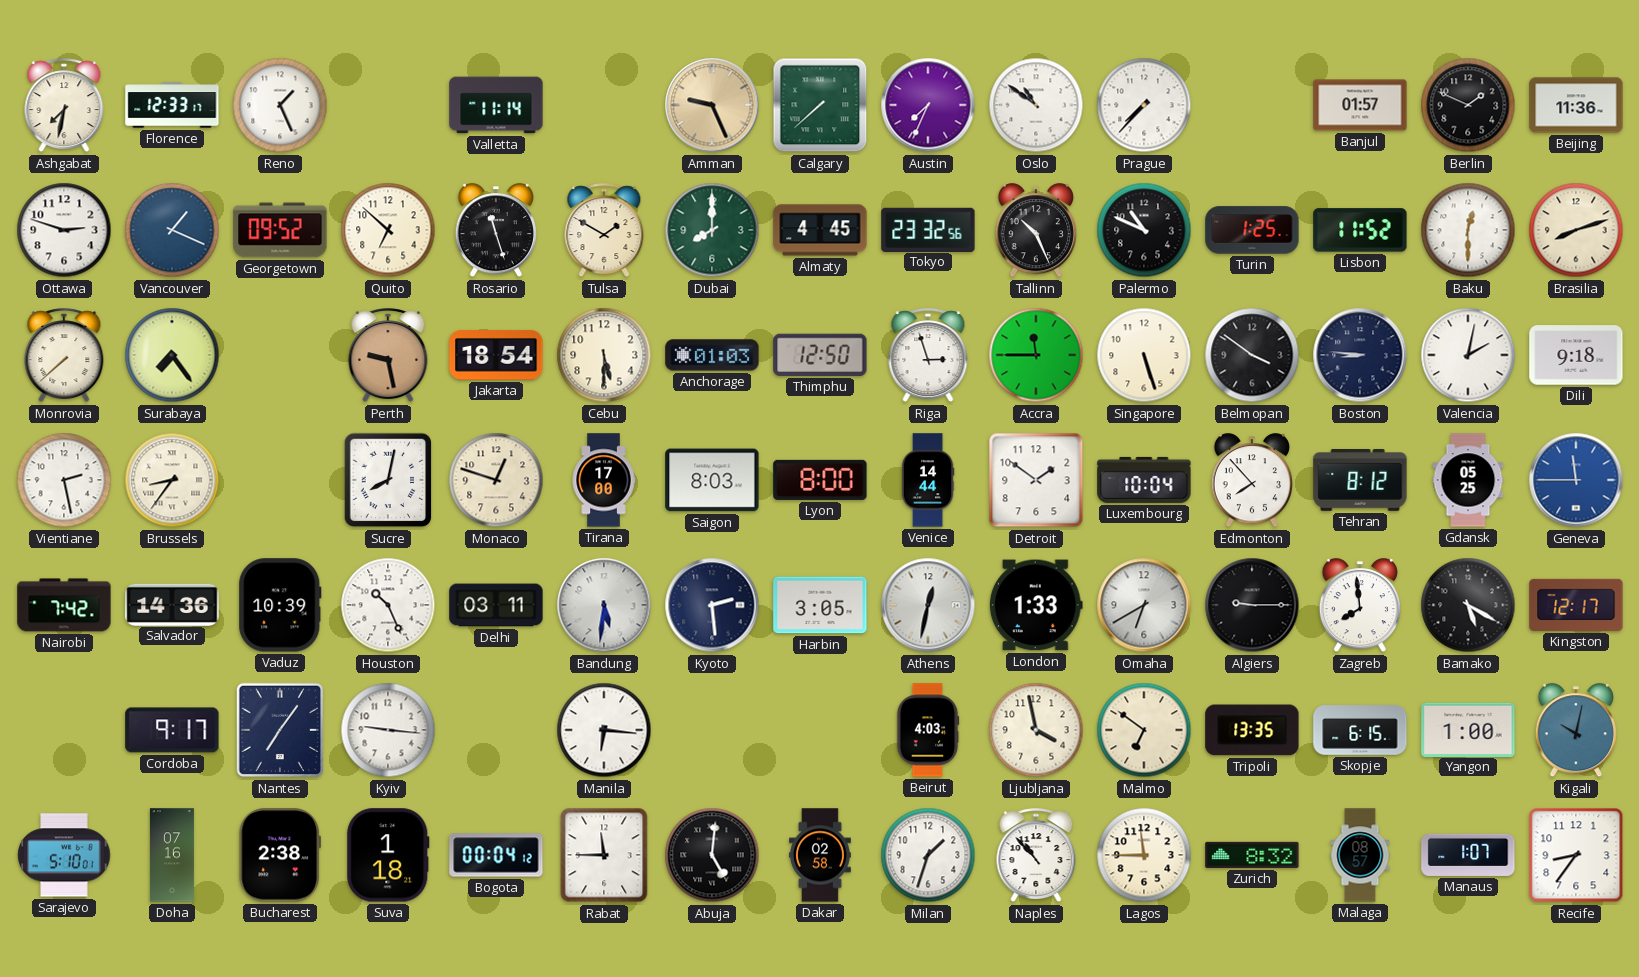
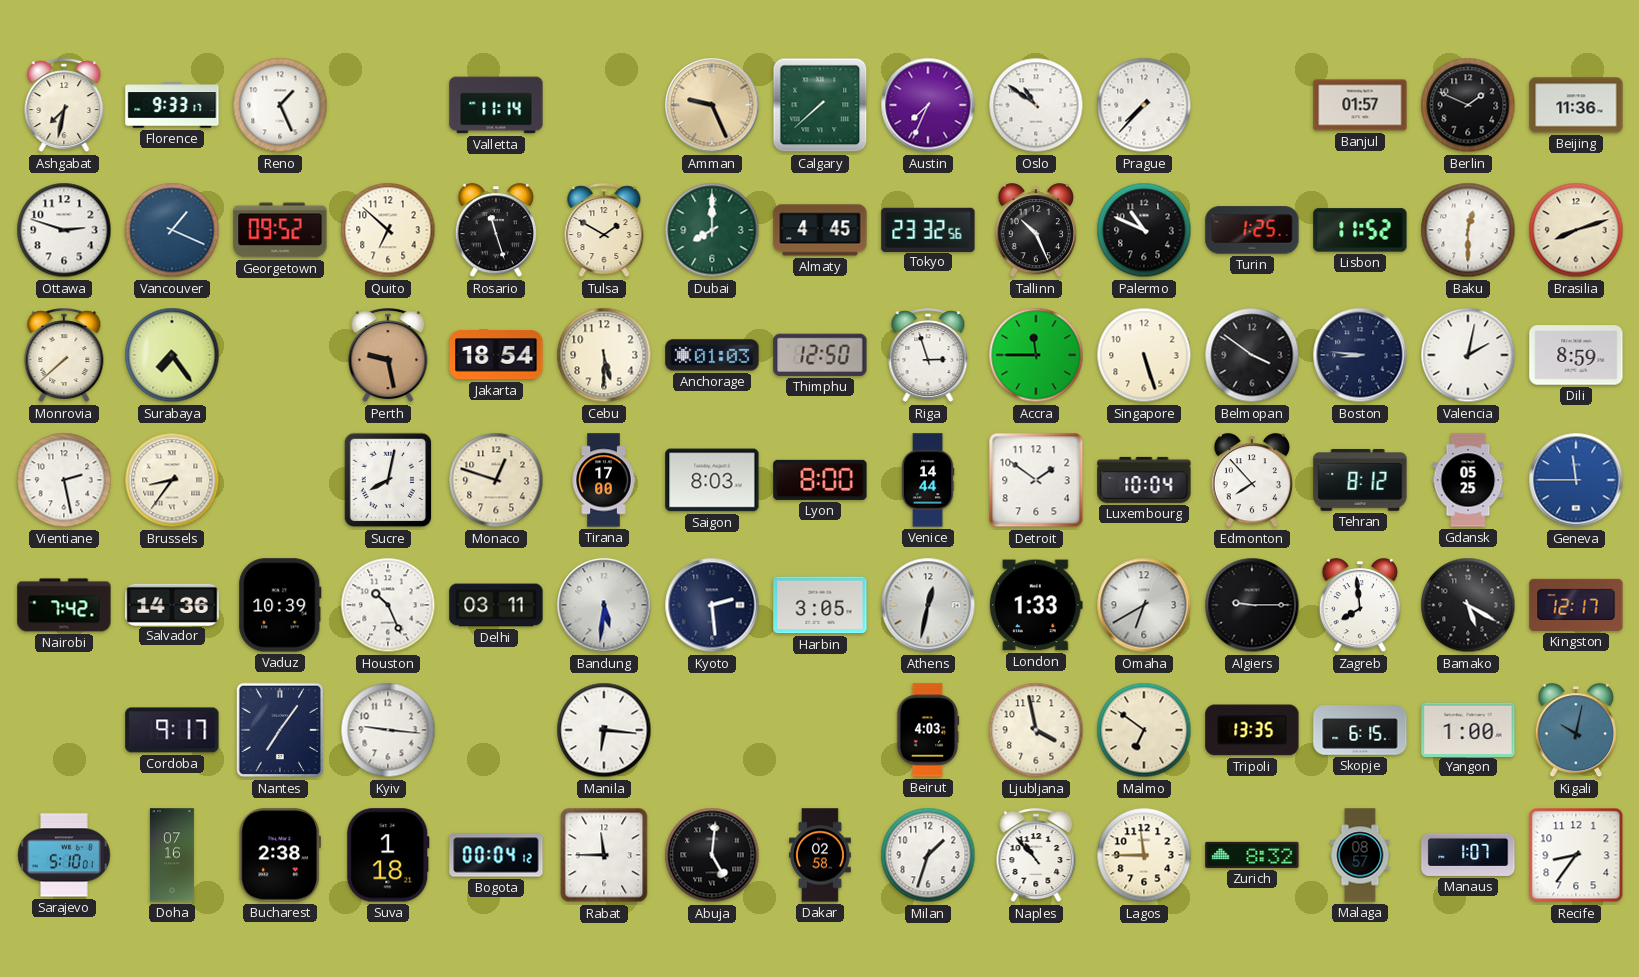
Florence: 12:33 -> 9:33
Dili: 9:18 -> 8:59
